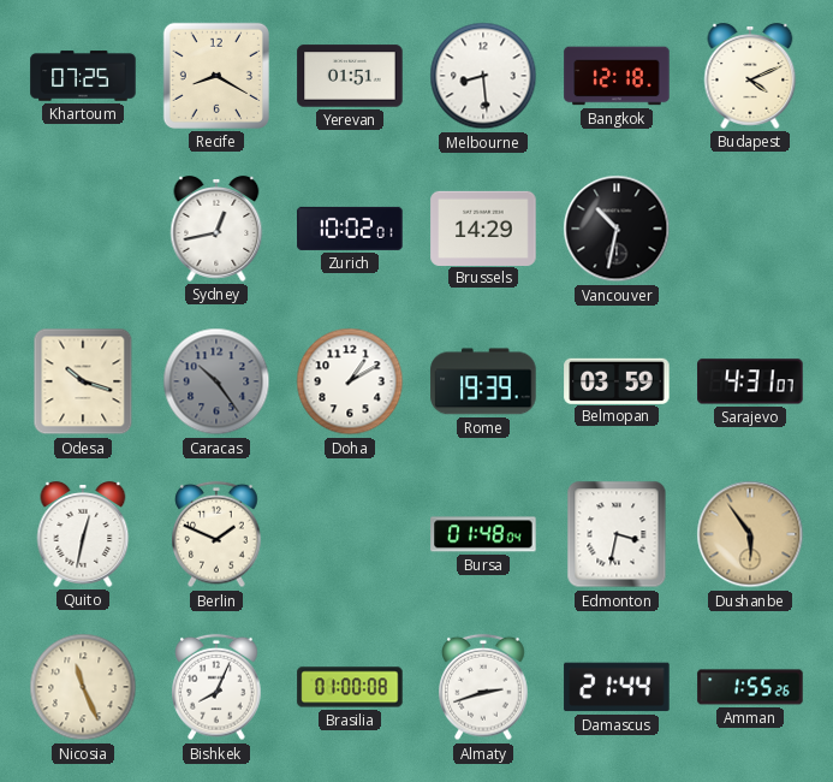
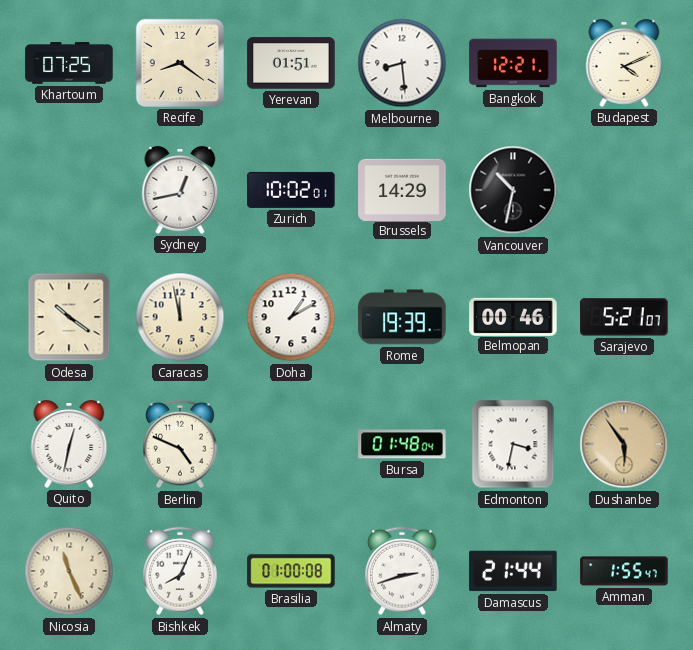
Recife: 8:20 -> 8:21
Bangkok: 12:18 -> 12:21
Odesa: 10:18 -> 10:21
Caracas: 10:24 -> 11:58
Caracas dial: grey -> cream
Belmopan: 03:59 -> 00:46
Sarajevo: 4:31 -> 5:21
Berlin: 1:49 -> 4:49
Amman: 1:55:26 -> 1:55:47
